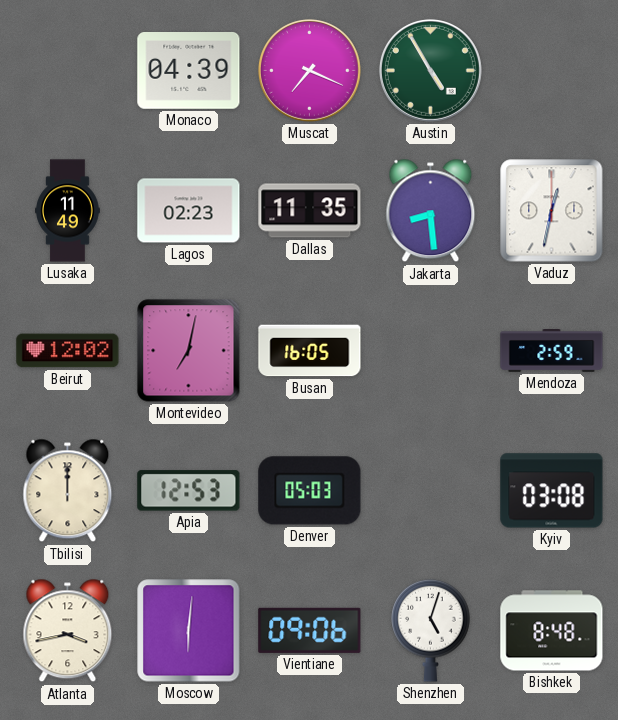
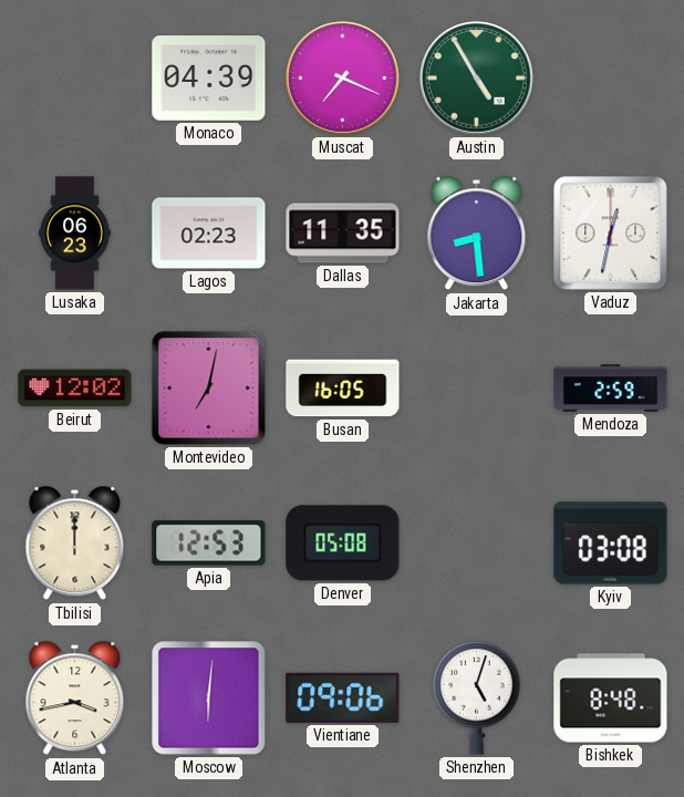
Lusaka: 11:49 -> 06:23
Denver: 05:03 -> 05:08
